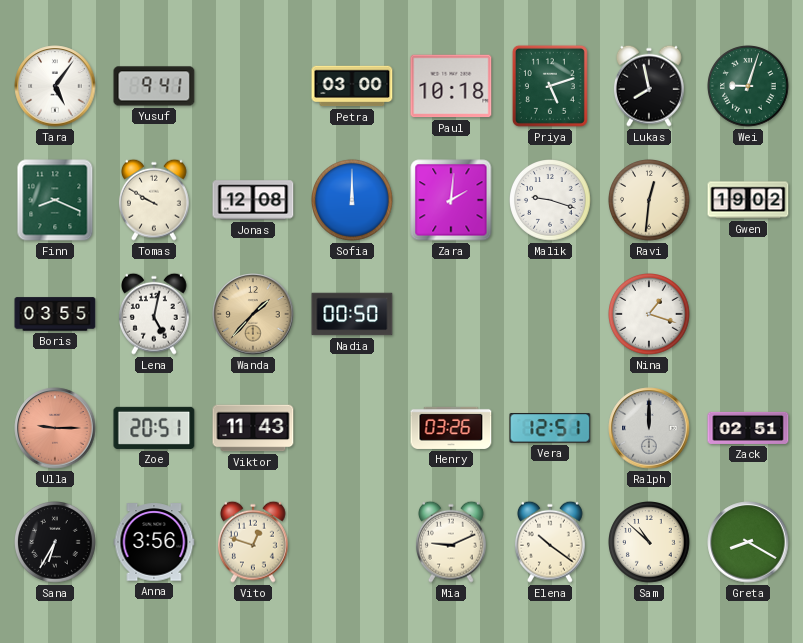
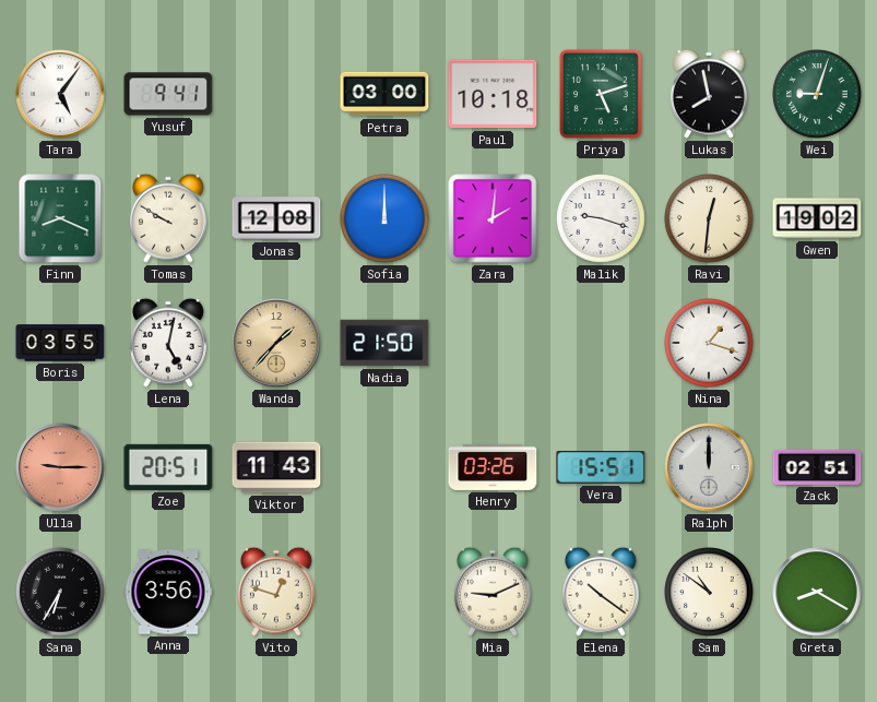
Nadia: 00:50 -> 21:50
Vera: 12:51 -> 15:51
Sam: 10:52 -> 10:51
